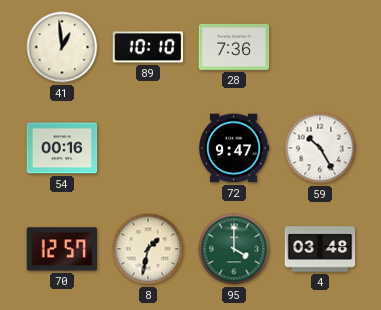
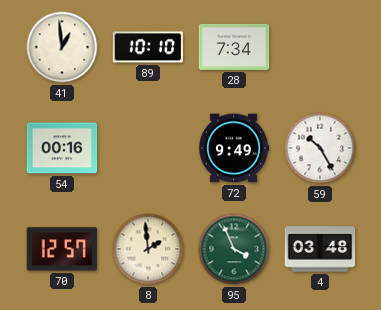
28: 7:36 -> 7:34
72: 9:47 -> 9:49
8: 1:32 -> 1:59
95: 4:00 -> 3:56
